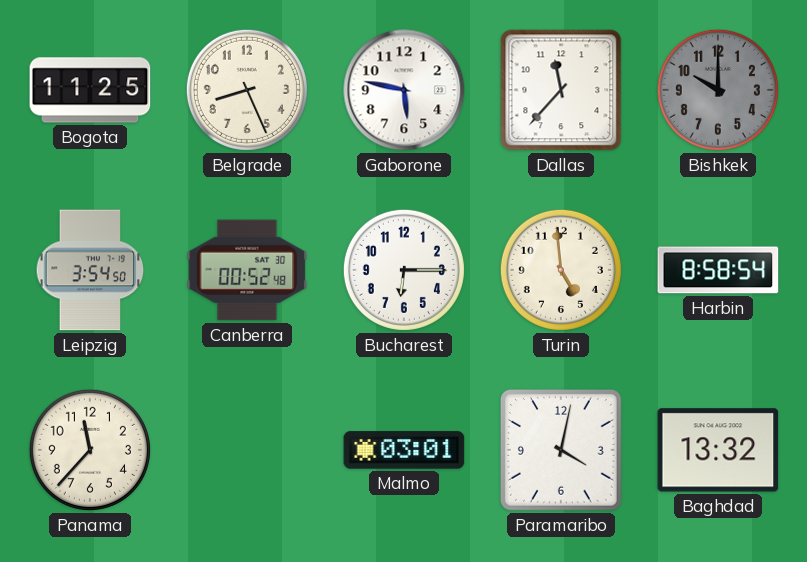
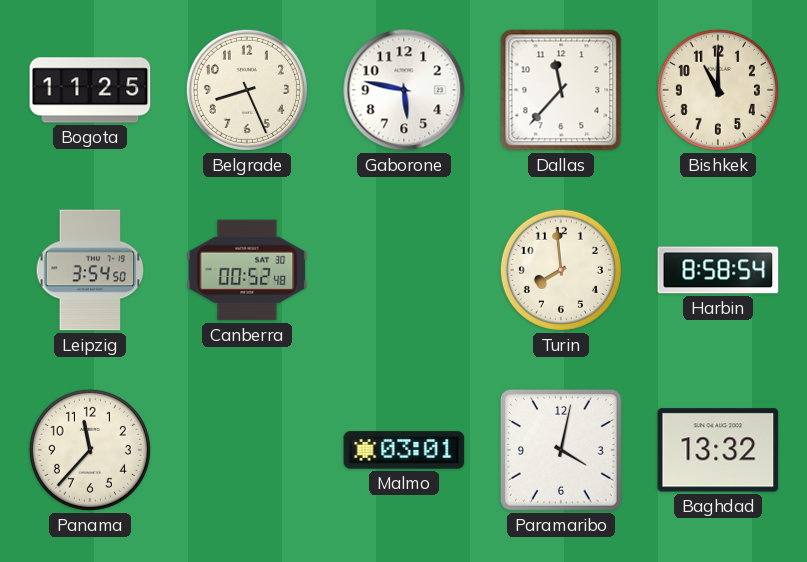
Bishkek: 10:00 -> 11:00
Bishkek dial: grey -> cream
Bucharest: 6:15 -> none
Turin: 4:59 -> 7:59
